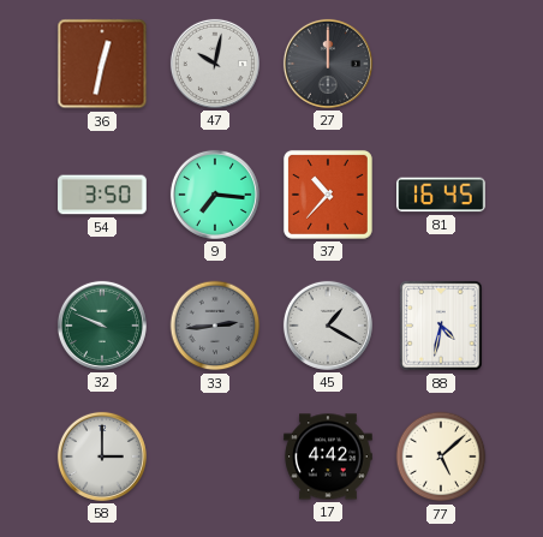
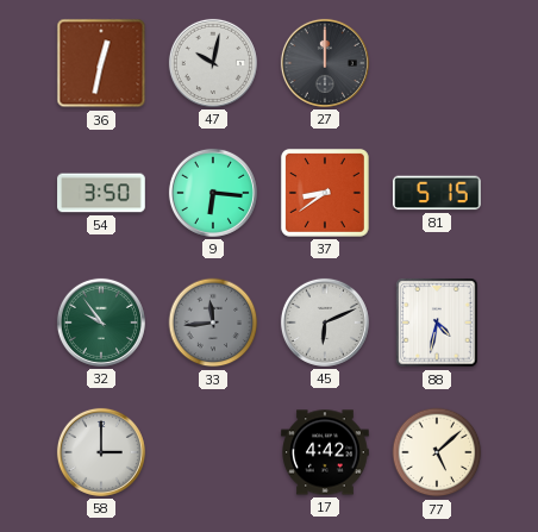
9: 7:16 -> 6:16
37: 10:37 -> 8:39
81: 16:45 -> 5:15
32: 9:49 -> 9:54
33: 2:44 -> 11:44
45: 1:20 -> 6:11
